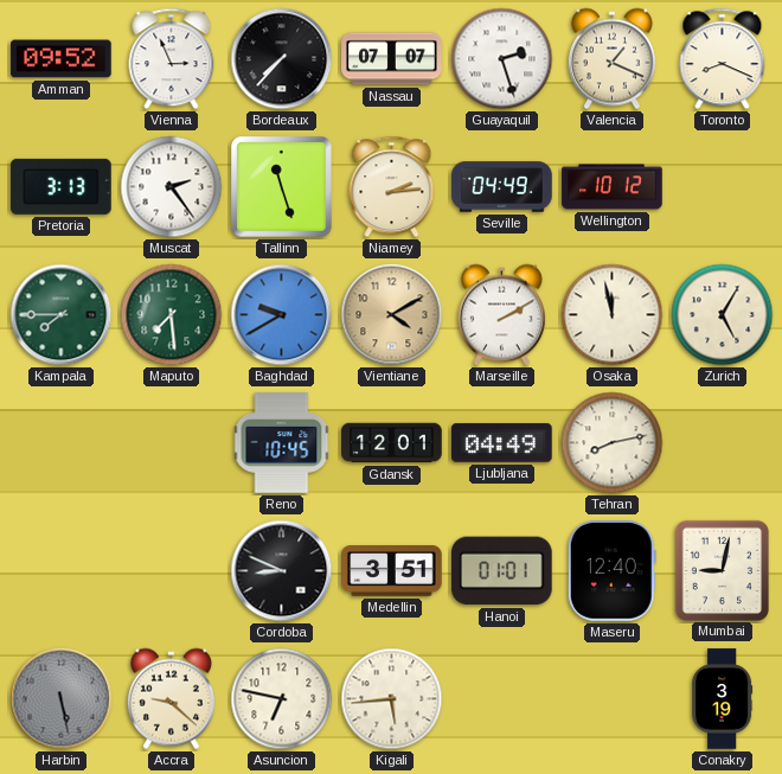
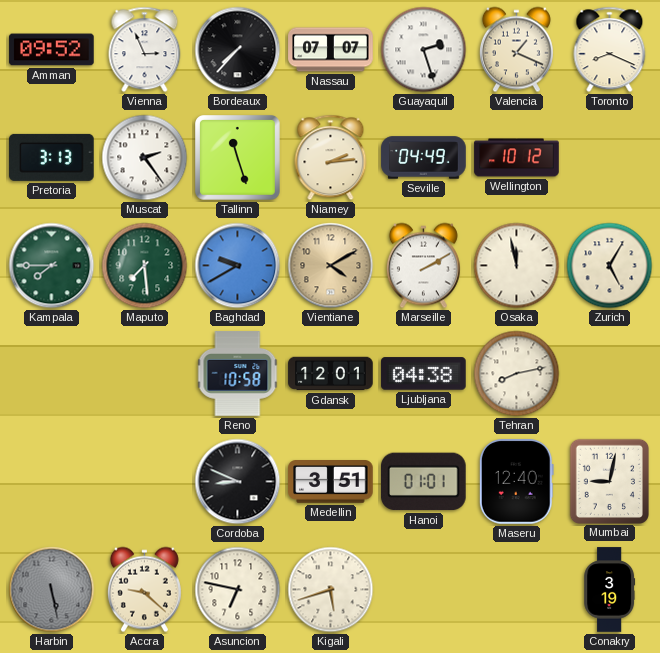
Reno: 10:45 -> 10:58
Ljubljana: 04:49 -> 04:38
Kigali: 5:44 -> 5:42
